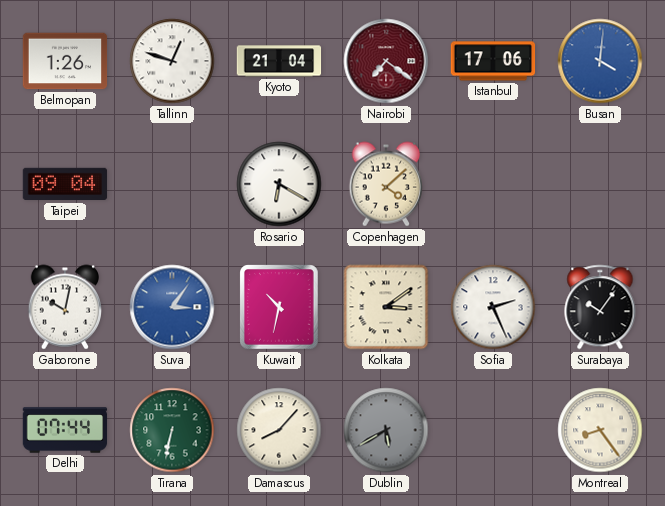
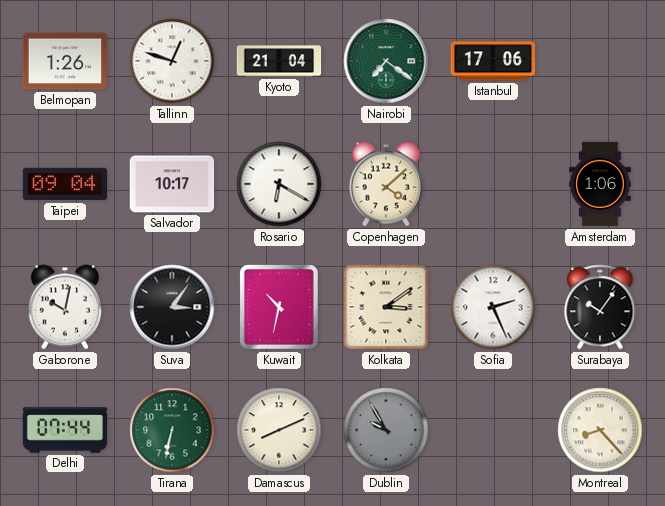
Nairobi dial: burgundy -> green
Busan: 4:01 -> none
Salvador: none -> 10:17
Amsterdam: none -> 1:06
Suva dial: blue -> black
Damascus: 8:07 -> 8:11
Dublin: 5:40 -> 9:55
Montreal: 8:24 -> 8:23
